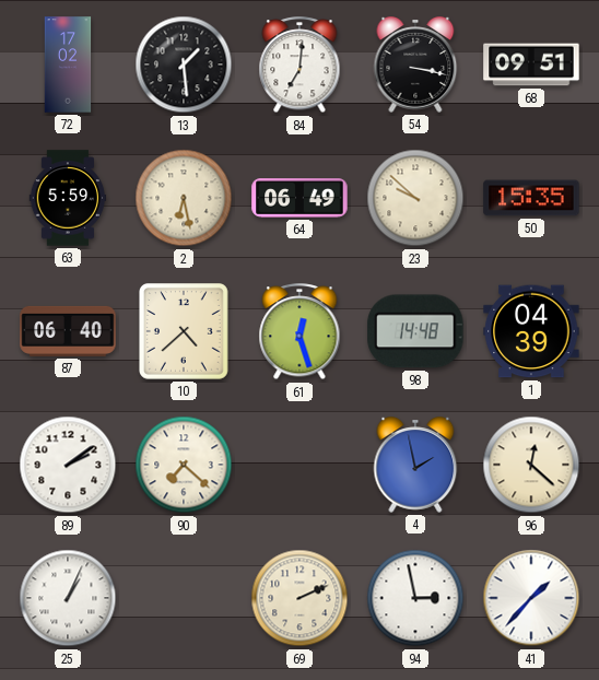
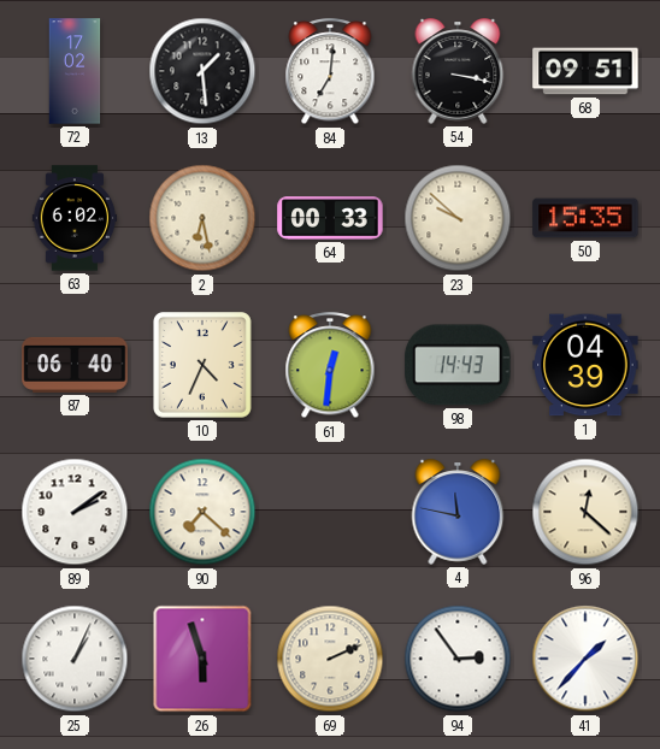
63: 5:59 -> 6:02
64: 06:49 -> 00:33
10: 4:38 -> 4:34
61: 12:27 -> 12:31
98: 14:48 -> 14:43
4: 1:58 -> 11:47
26: none -> 5:57
94: 2:58 -> 2:54
